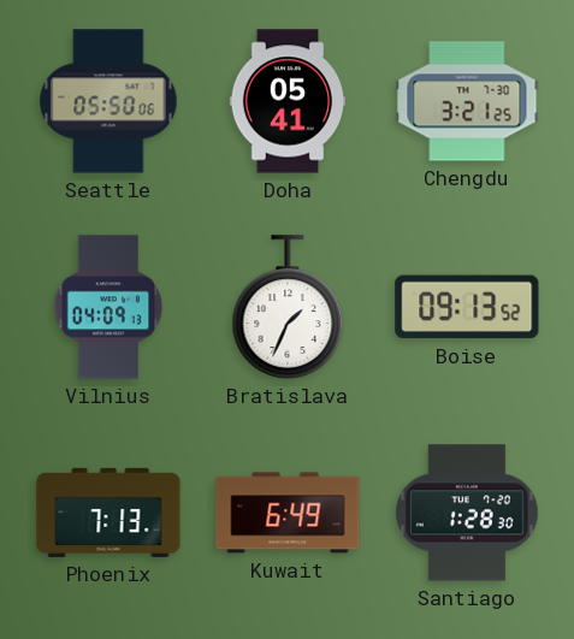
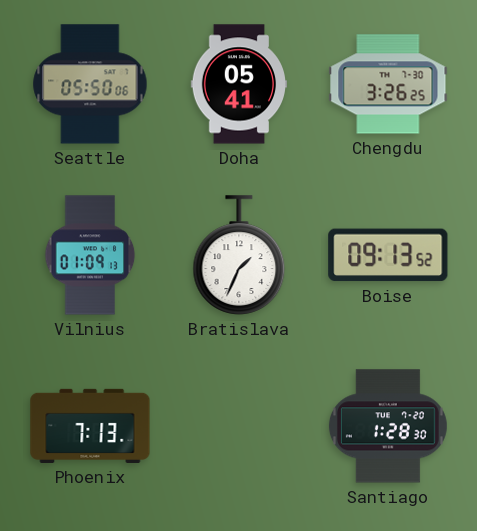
Chengdu: 3:21 -> 3:26
Vilnius: 04:09 -> 01:09
Kuwait: 6:49 -> none
